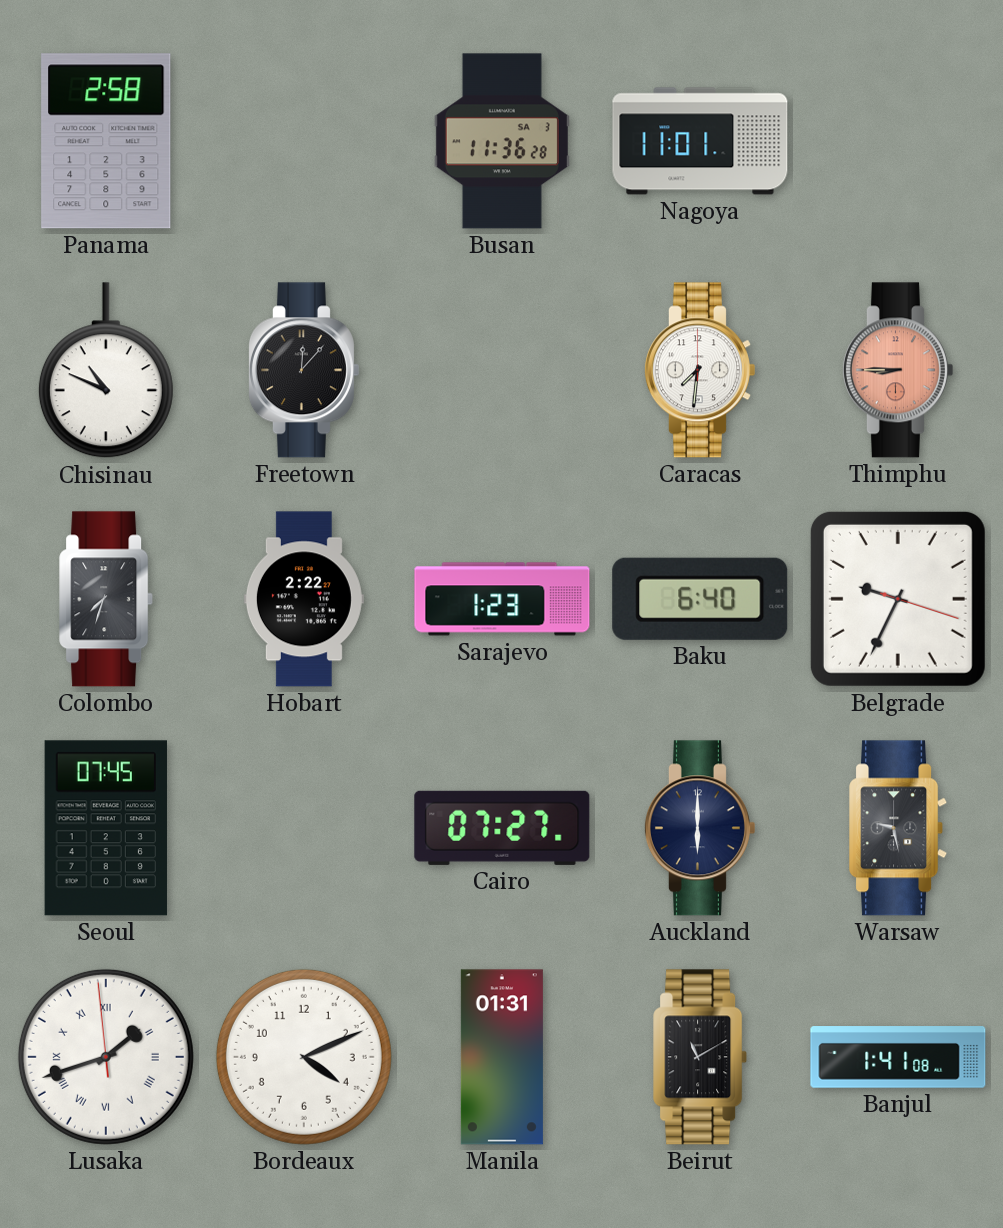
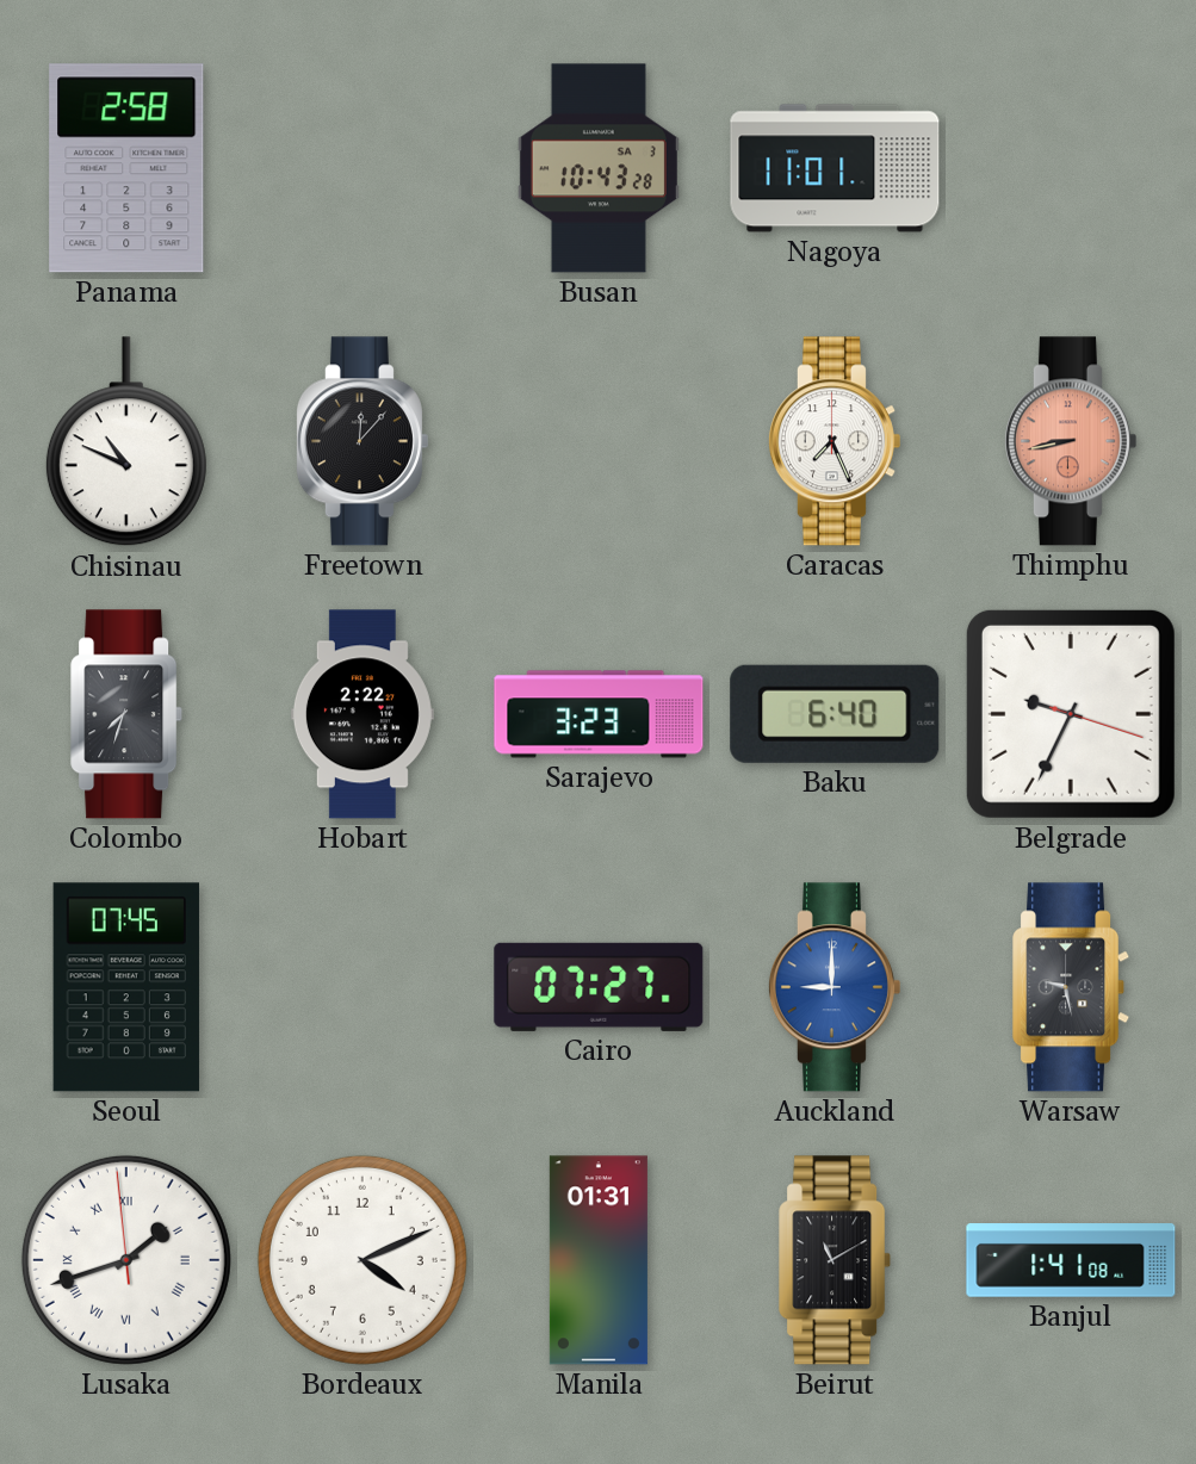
Busan: 11:36 -> 10:43
Caracas: 7:31 -> 7:26
Thimphu: 8:45 -> 8:43
Sarajevo: 1:23 -> 3:23
Auckland: 6:00 -> 9:00
Auckland dial: navy -> blue
